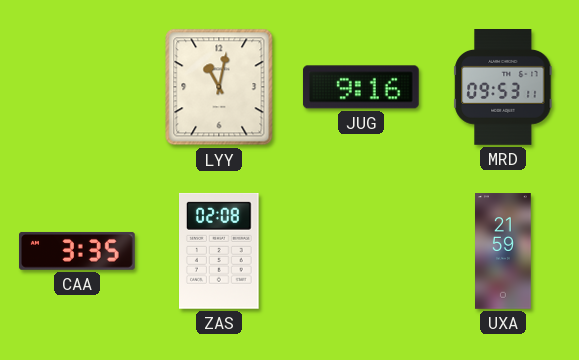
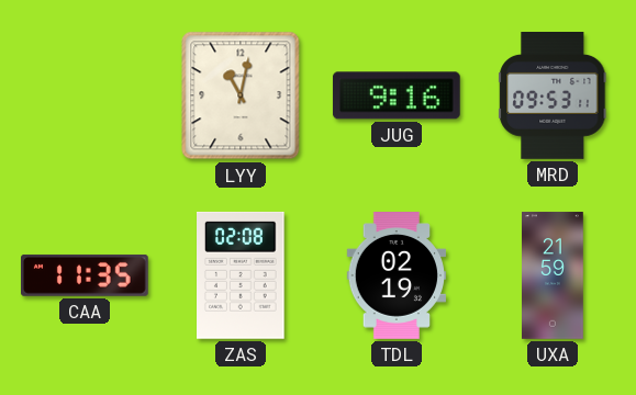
CAA: 3:35 -> 11:35
TDL: none -> 02:19
